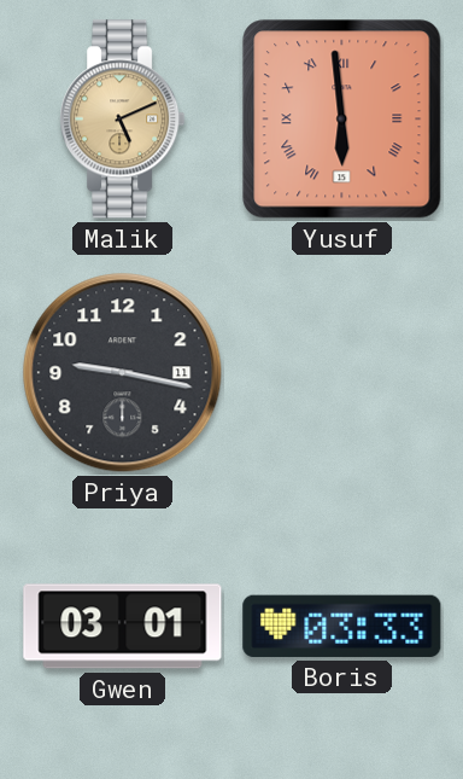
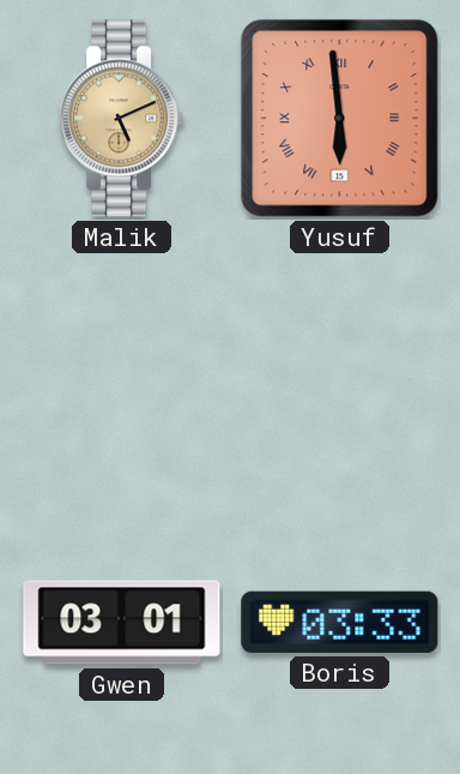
Priya: 9:17 -> none
